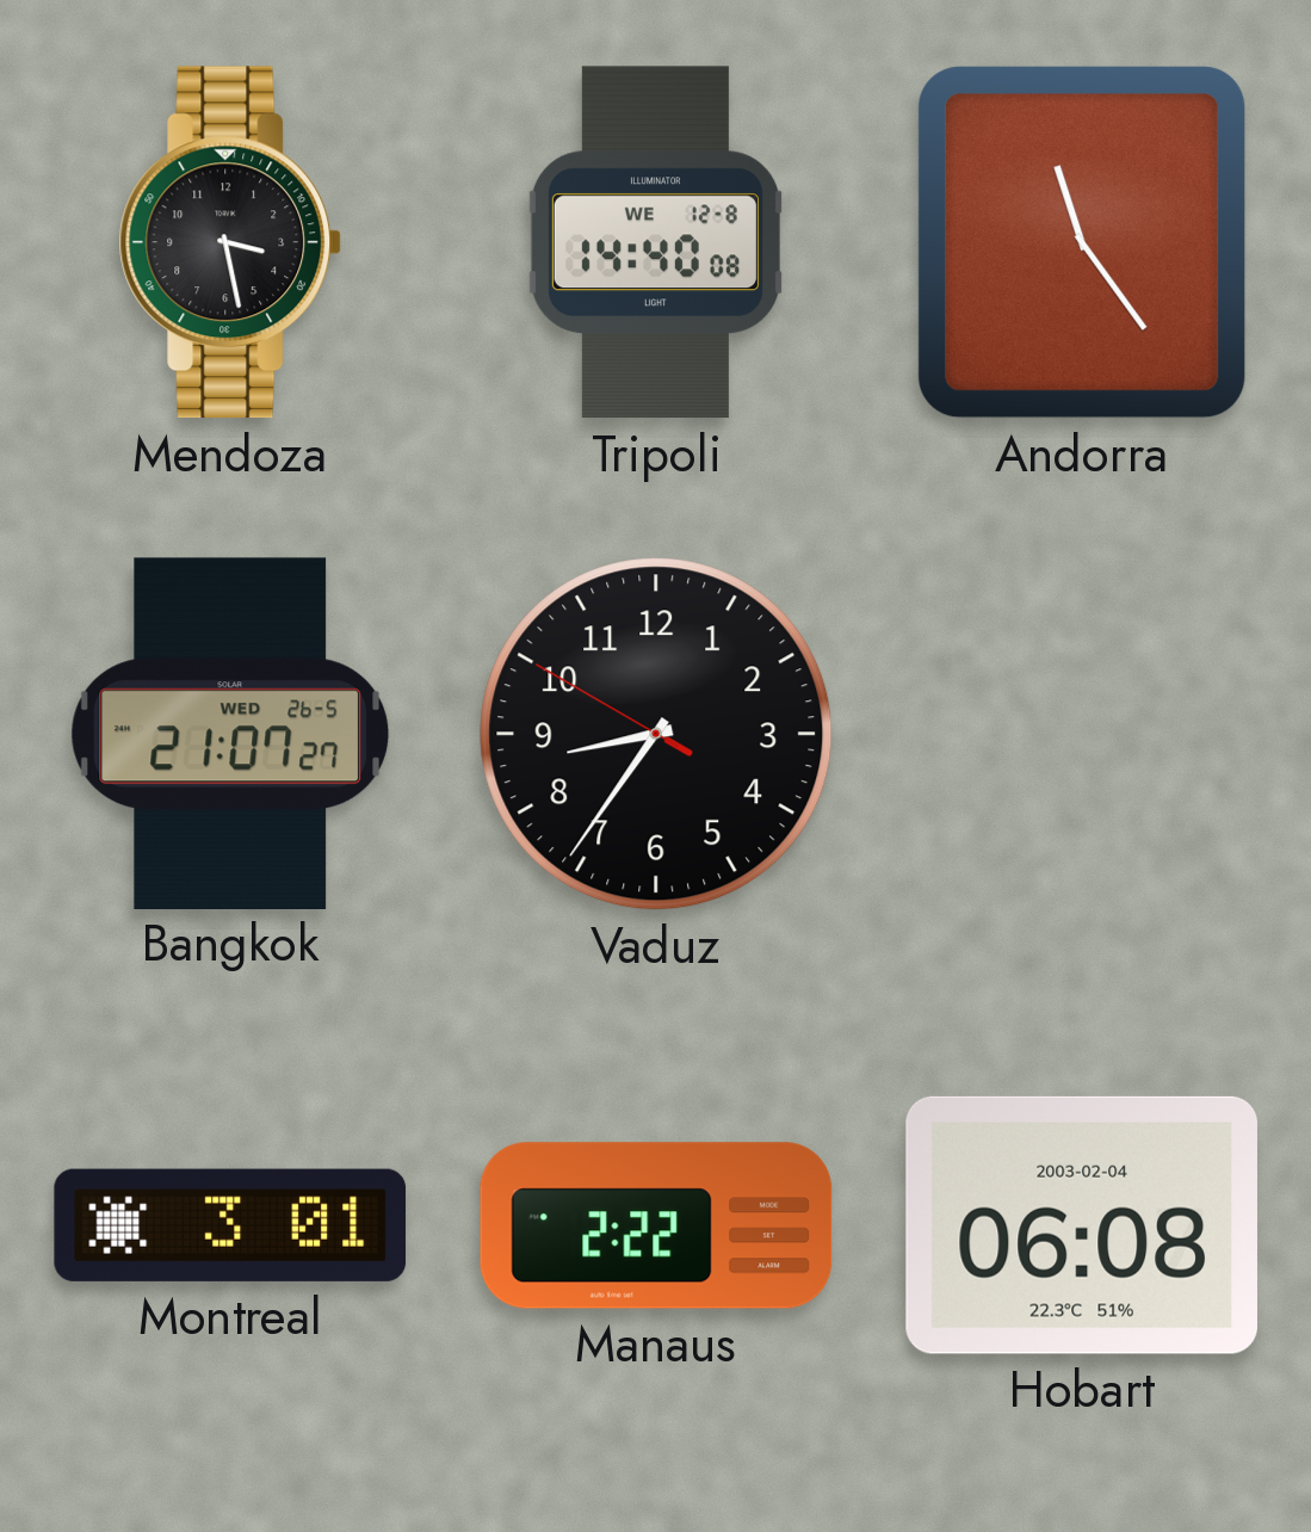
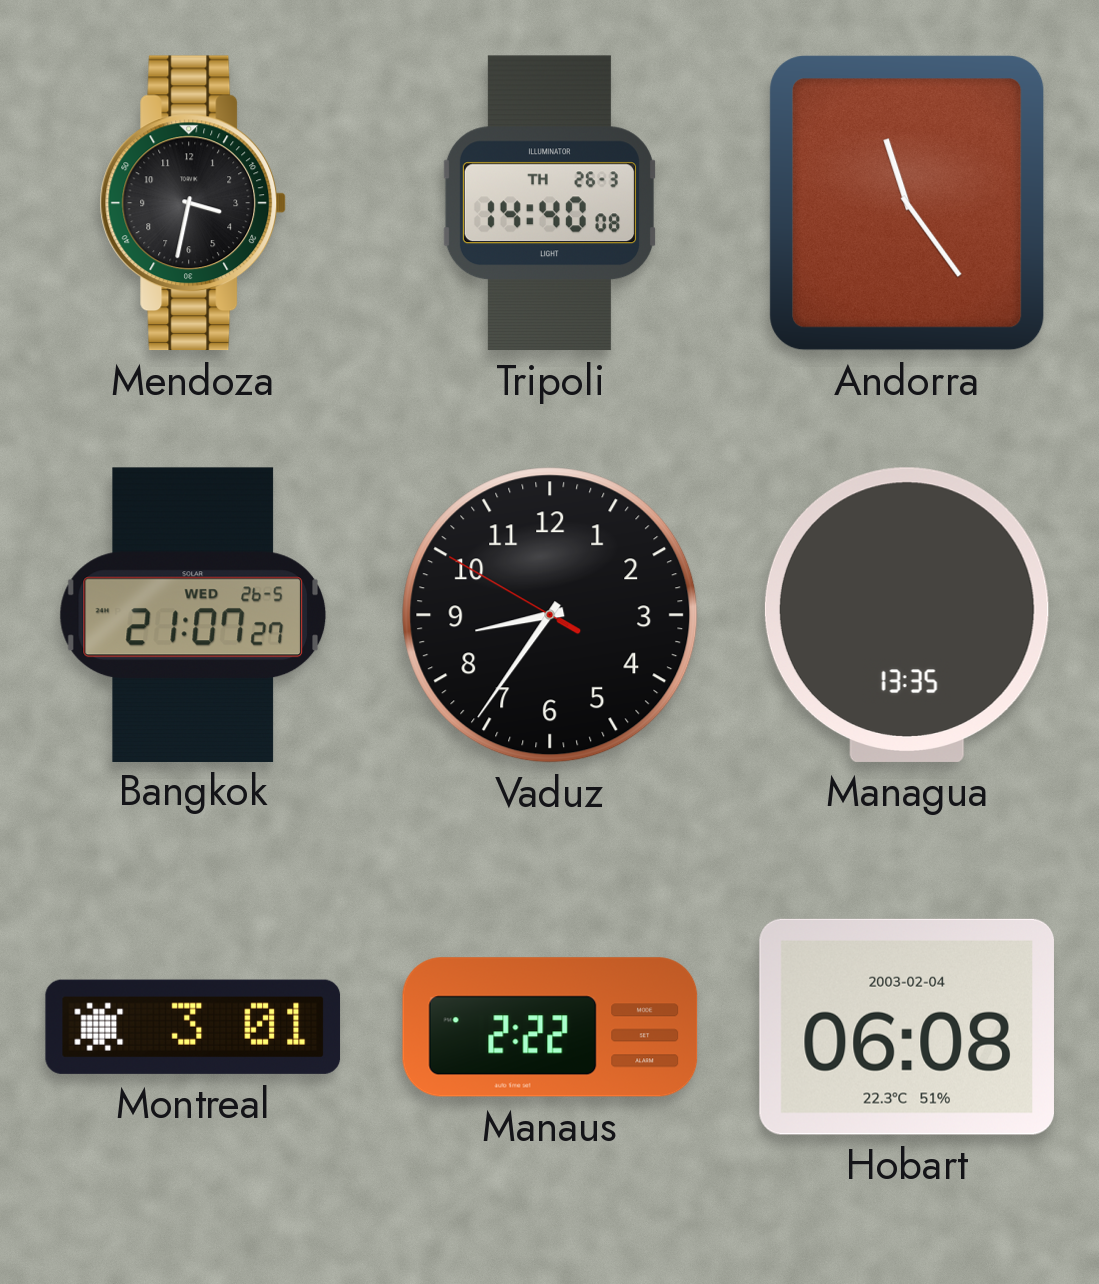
Mendoza: 3:28 -> 3:32
Tripoli date: WE 12-8 -> TH 26-3
Managua: none -> 13:35
